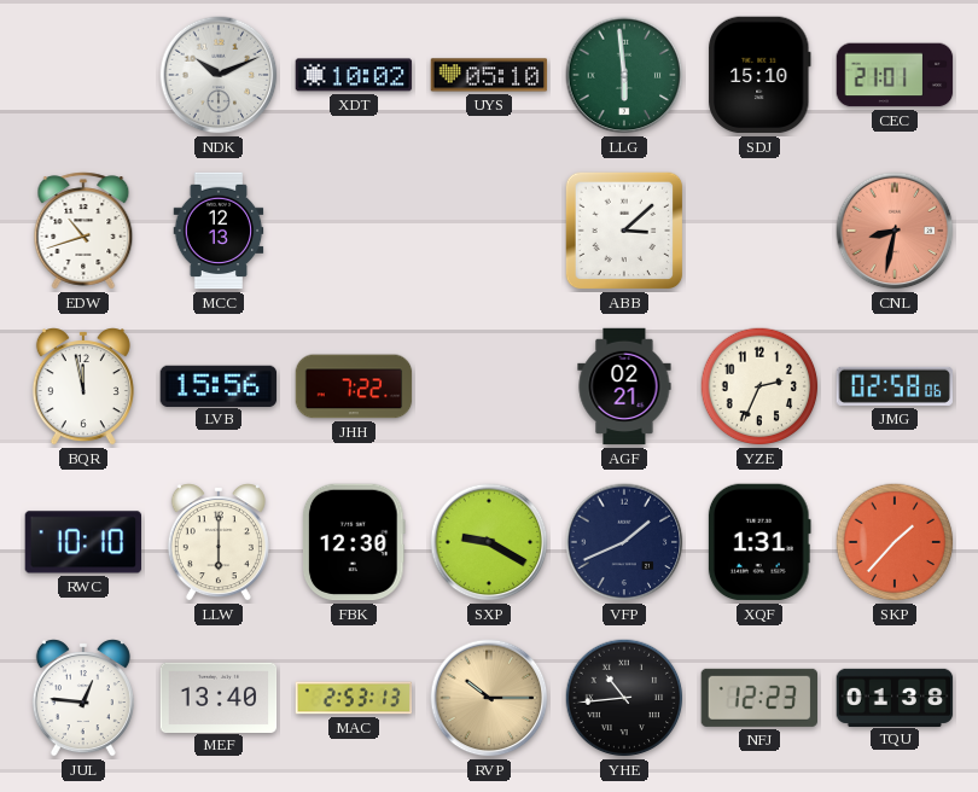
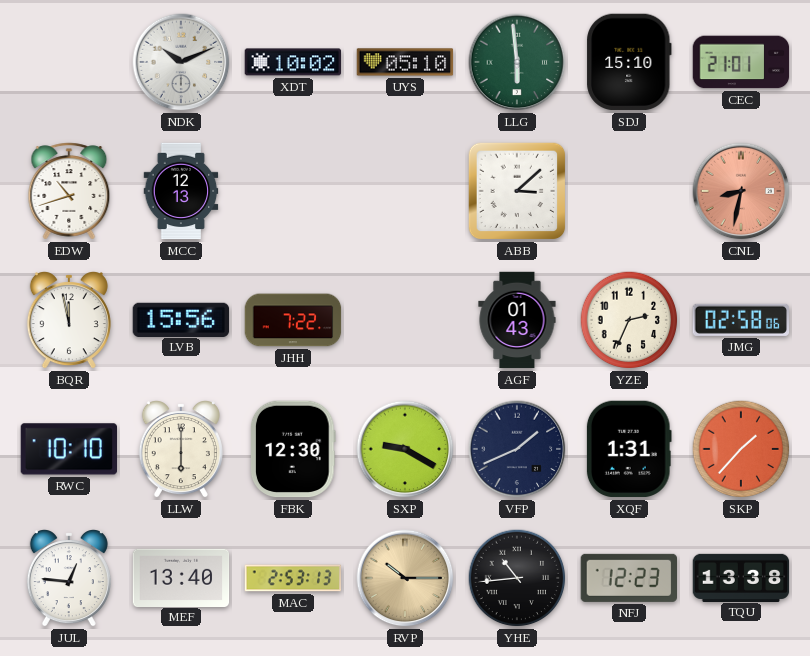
AGF: 02:21 -> 01:43
TQU: 01:38 -> 13:38
